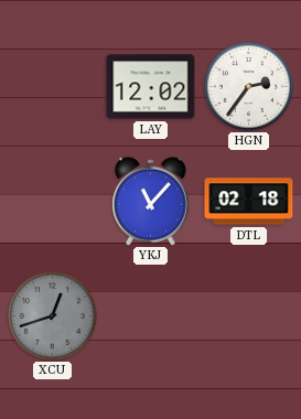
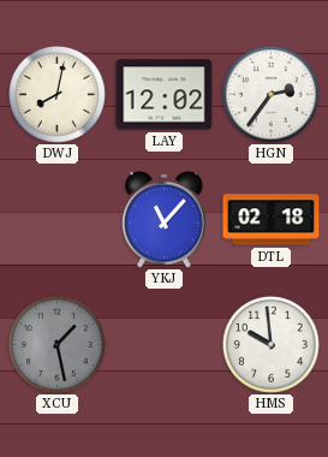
DWJ: none -> 8:02
XCU: 12:42 -> 1:28
HMS: none -> 9:59
